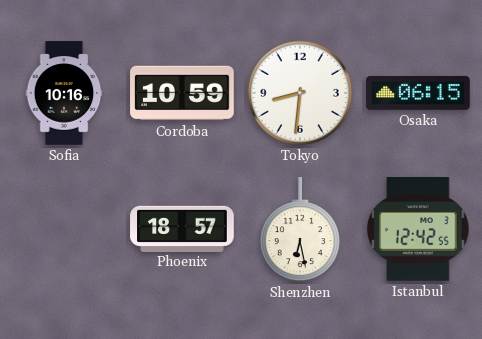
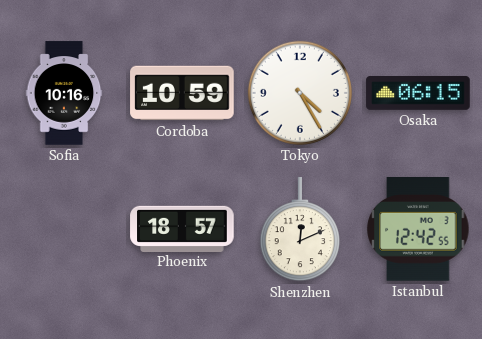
Tokyo: 8:31 -> 4:25
Shenzhen: 6:28 -> 12:11
